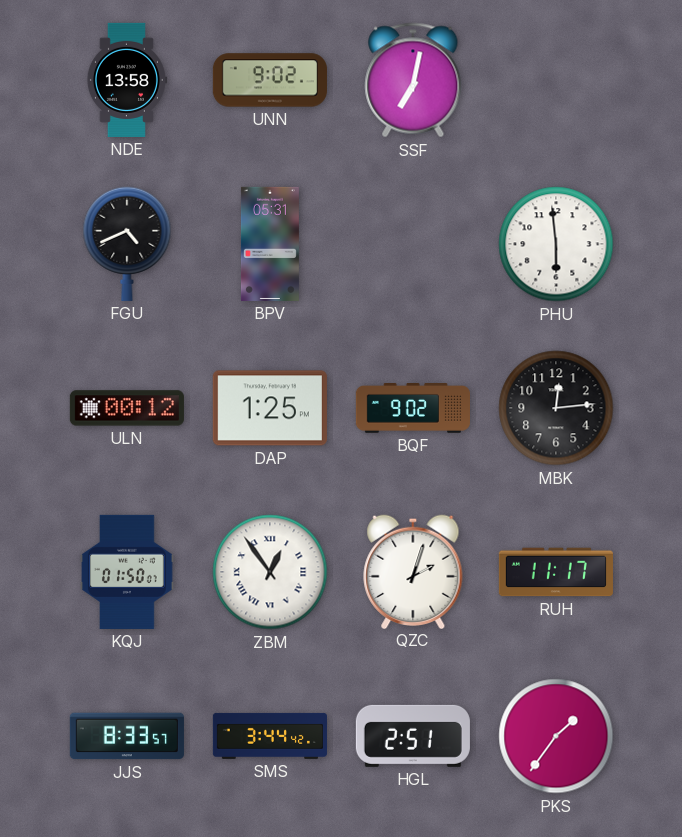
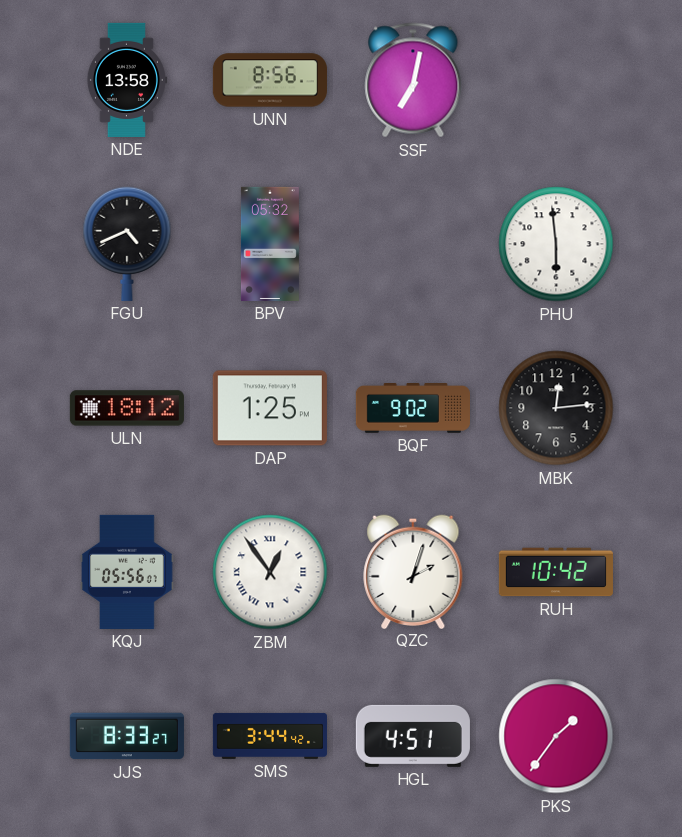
UNN: 9:02 -> 8:56
BPV: 05:31 -> 05:32
ULN: 00:12 -> 18:12
KQJ: 01:50 -> 05:56
RUH: 11:17 -> 10:42
JJS: 8:33:57 -> 8:33:27
HGL: 2:51 -> 4:51
